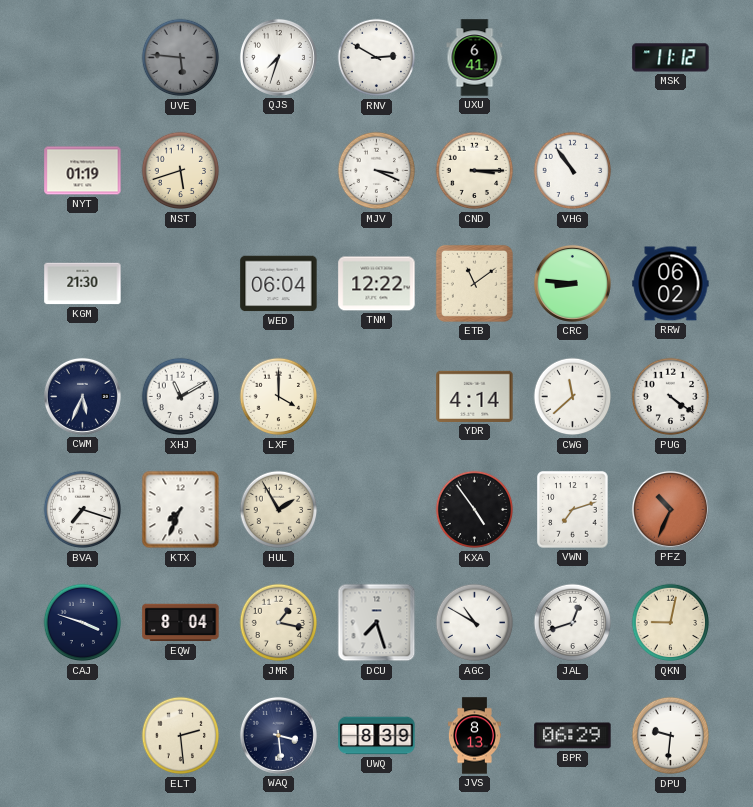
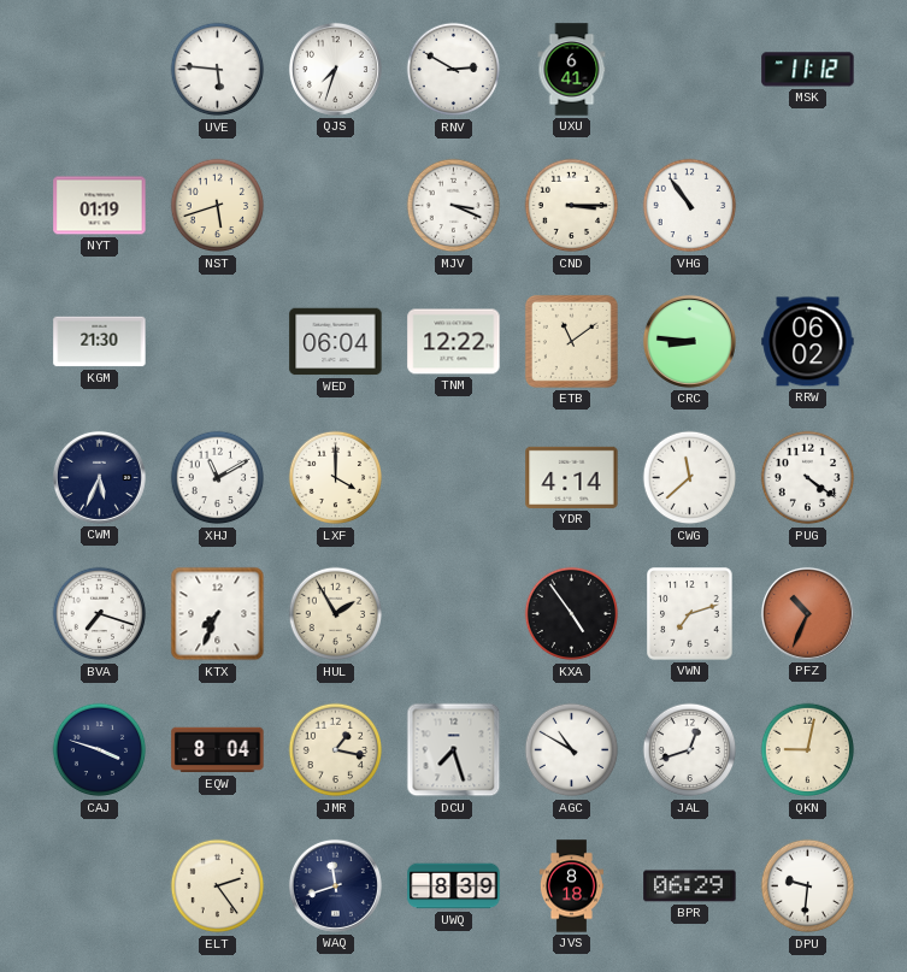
UVE dial: grey -> white
ELT: 2:29 -> 2:24
WAQ: 3:29 -> 11:42
JVS: 8:13 -> 8:18
